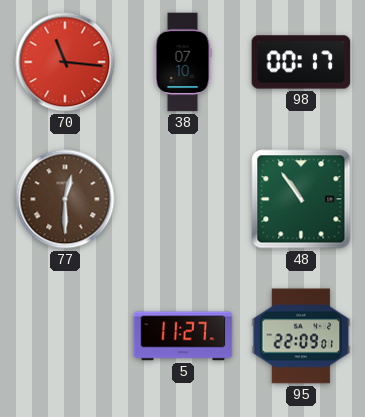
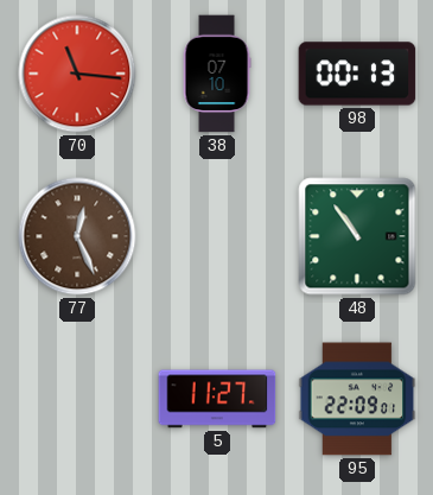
98: 00:17 -> 00:13
77: 12:30 -> 12:26
